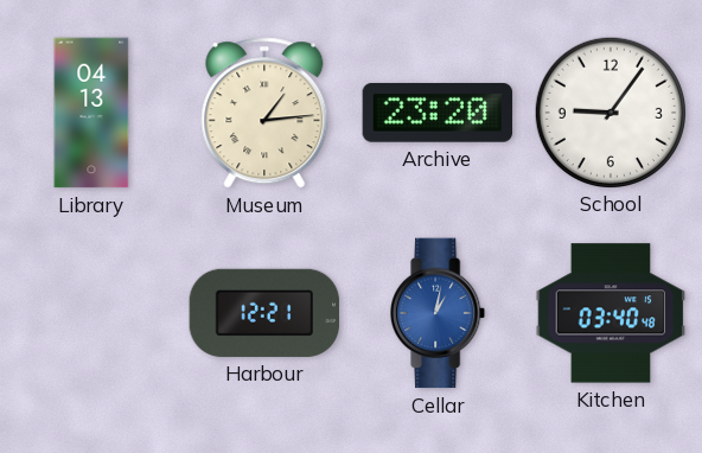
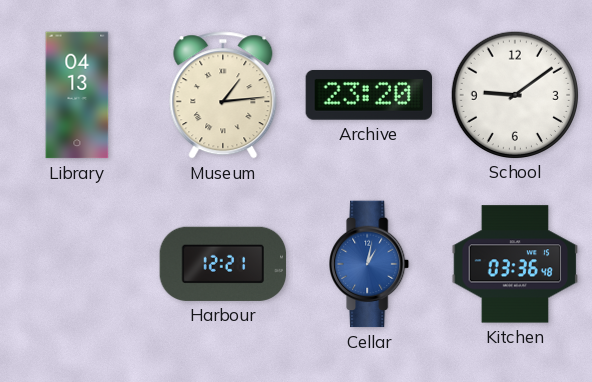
School: 9:06 -> 9:09
Kitchen: 03:40 -> 03:36
